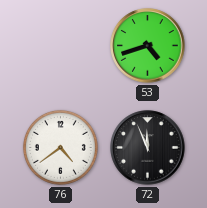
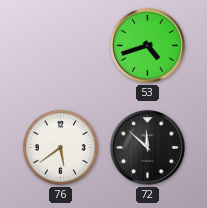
76: 4:39 -> 5:39
72: 11:56 -> 11:52
